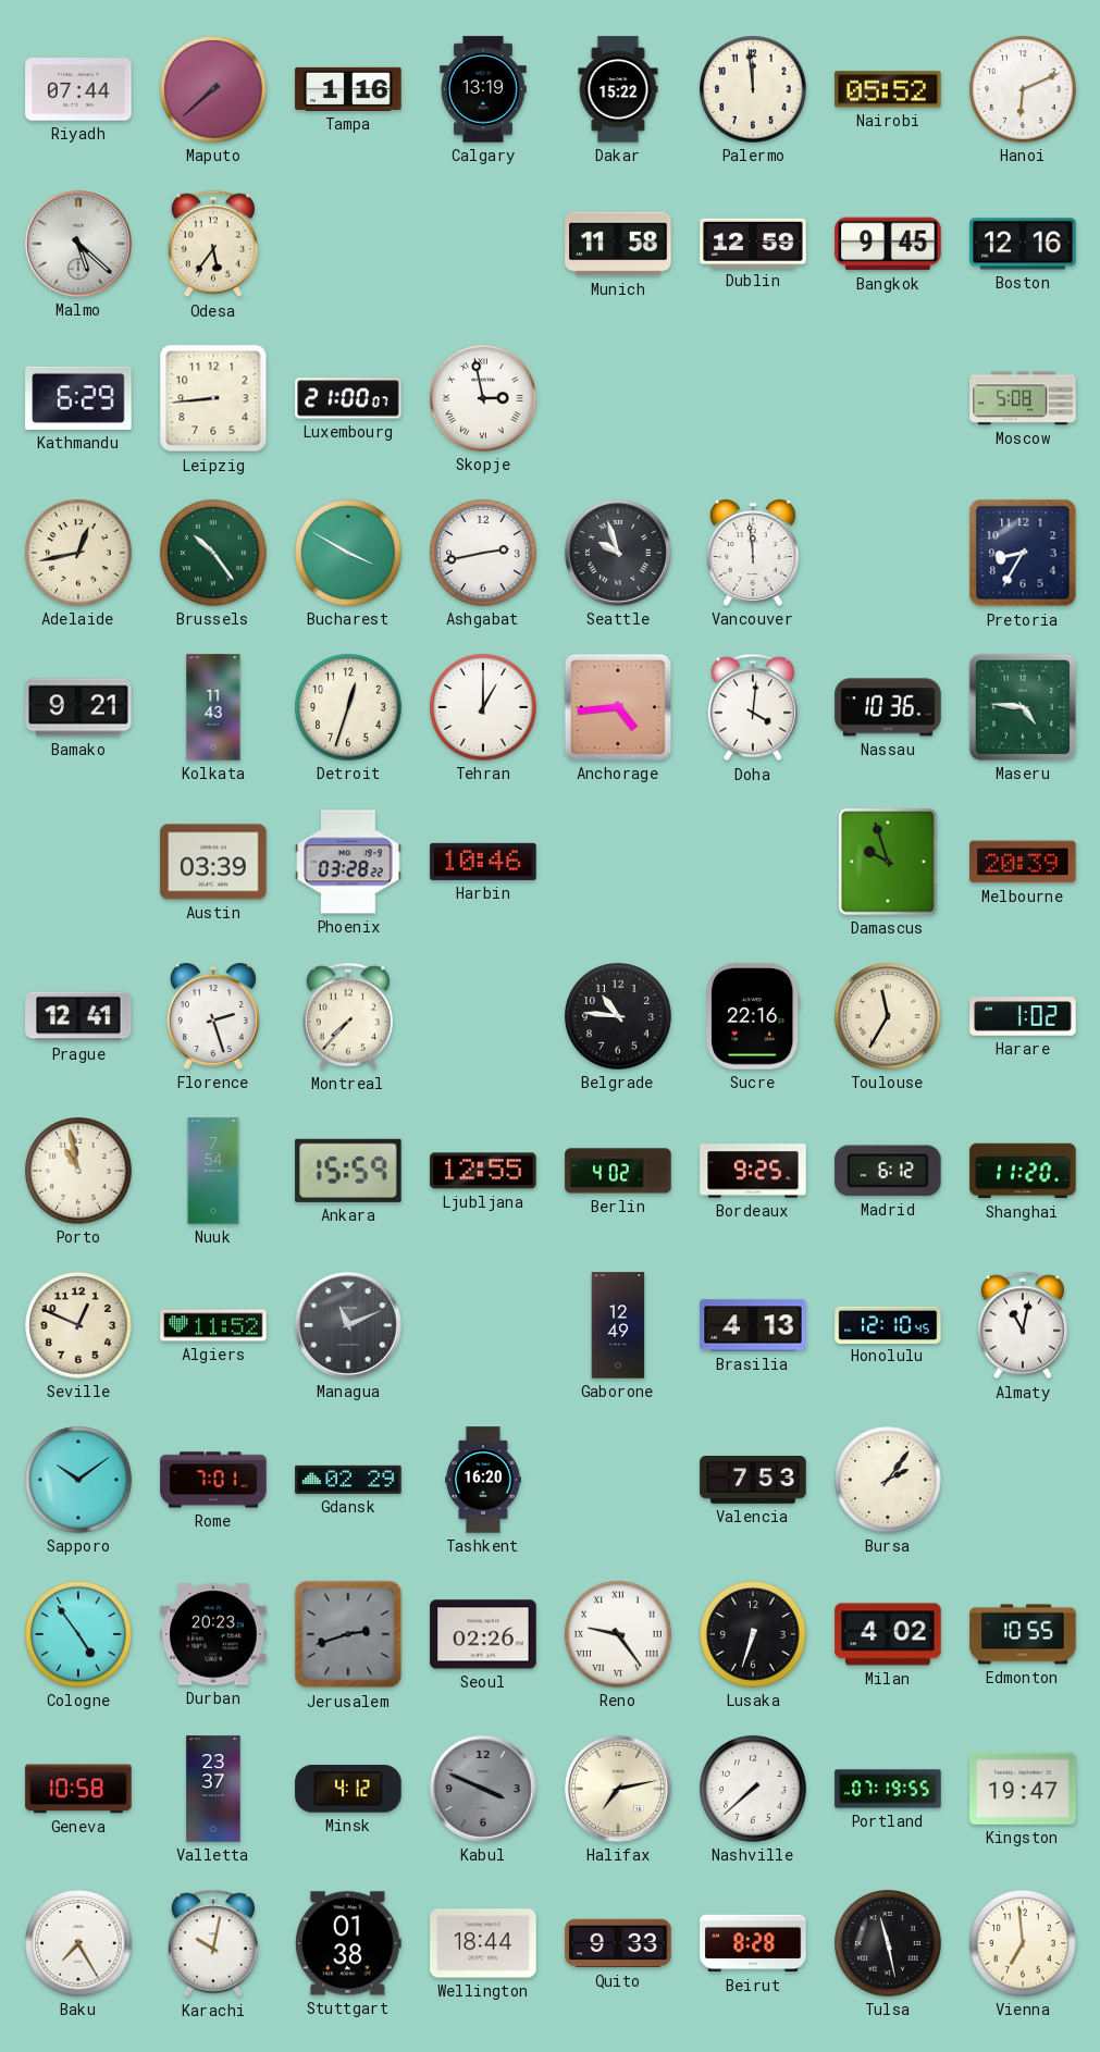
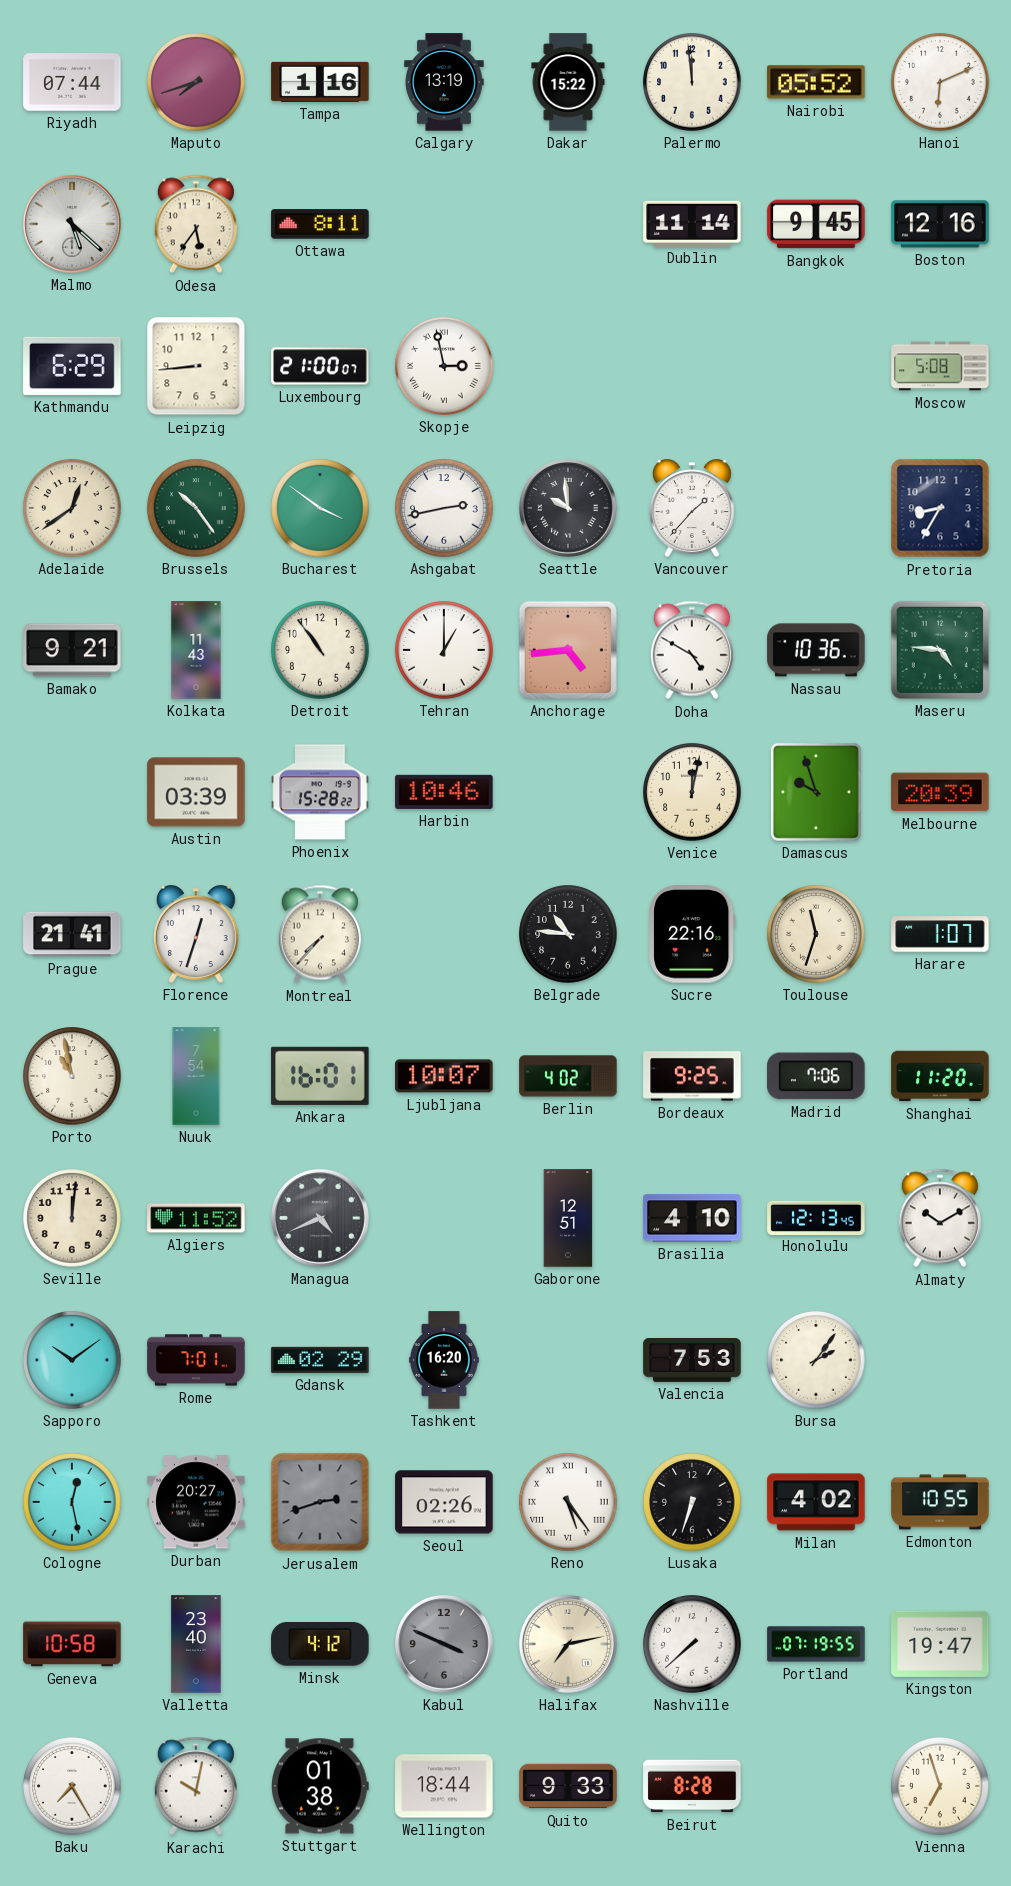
Maputo: 7:38 -> 7:42
Ottawa: none -> 8:11
Munich: 11:58 -> none
Dublin: 12:59 -> 11:14
Adelaide: 12:43 -> 12:39
Bucharest: 3:50 -> 3:51
Seattle: 9:57 -> 9:59
Vancouver: 11:59 -> 1:37
Detroit: 12:33 -> 10:54
Doha: 4:01 -> 4:50
Phoenix: 03:28 -> 15:28
Venice: none -> 12:02
Prague: 12:41 -> 21:41
Florence: 2:27 -> 12:33
Toulouse: 11:35 -> 11:33
Harare: 1:02 -> 1:07
Ankara: 15:59 -> 16:01
Ljubljana: 12:55 -> 10:07
Madrid: 6:12 -> 7:06
Seville: 12:49 -> 12:01
Managua: 11:11 -> 4:41
Gaborone: 12:49 -> 12:51
Brasilia: 4:13 -> 4:10
Honolulu: 12:10 -> 12:13
Almaty: 11:02 -> 10:10
Cologne: 4:54 -> 12:28
Durban: 20:23 -> 20:27
Reno: 9:24 -> 5:24
Valletta: 23:37 -> 23:40
Tulsa: 11:28 -> none
Vienna: 6:59 -> 6:57
